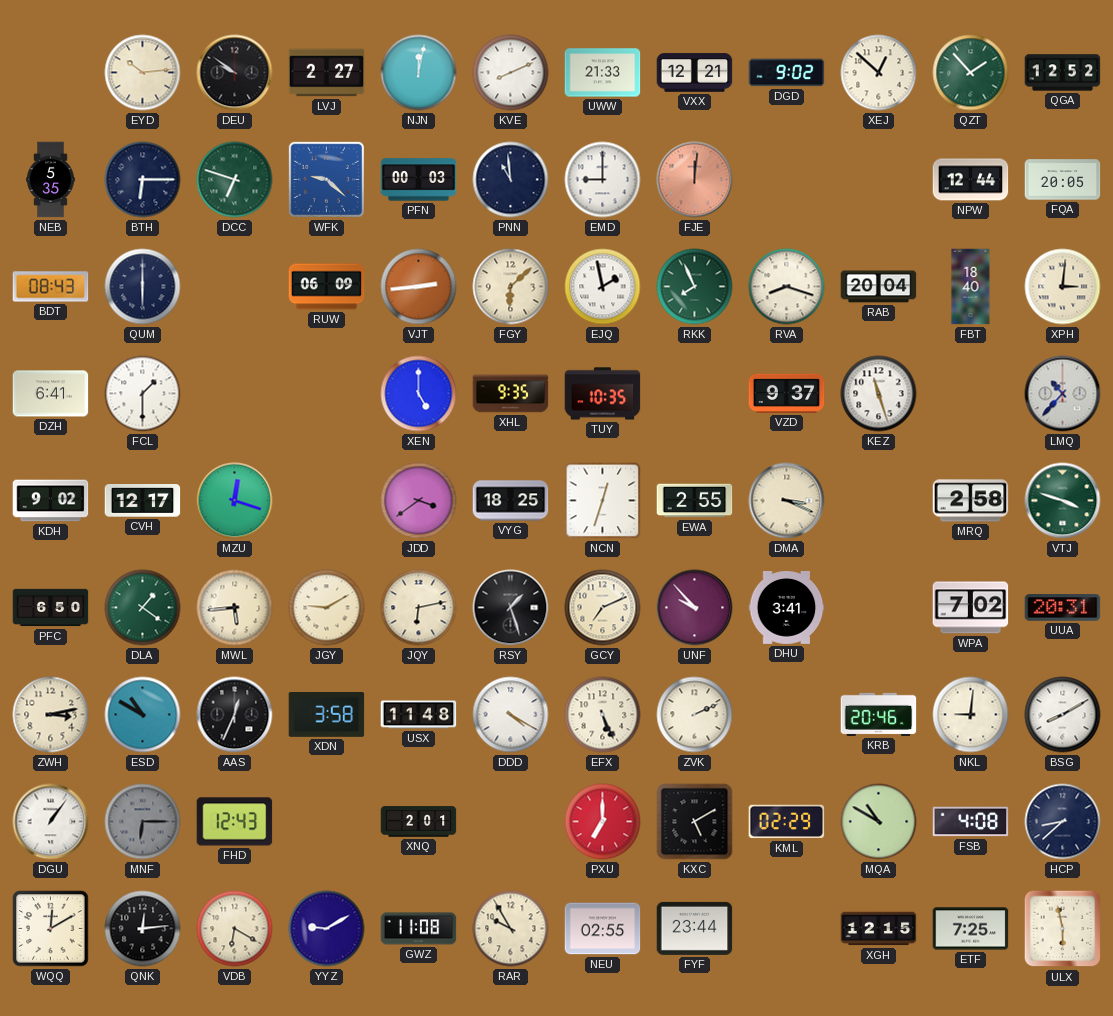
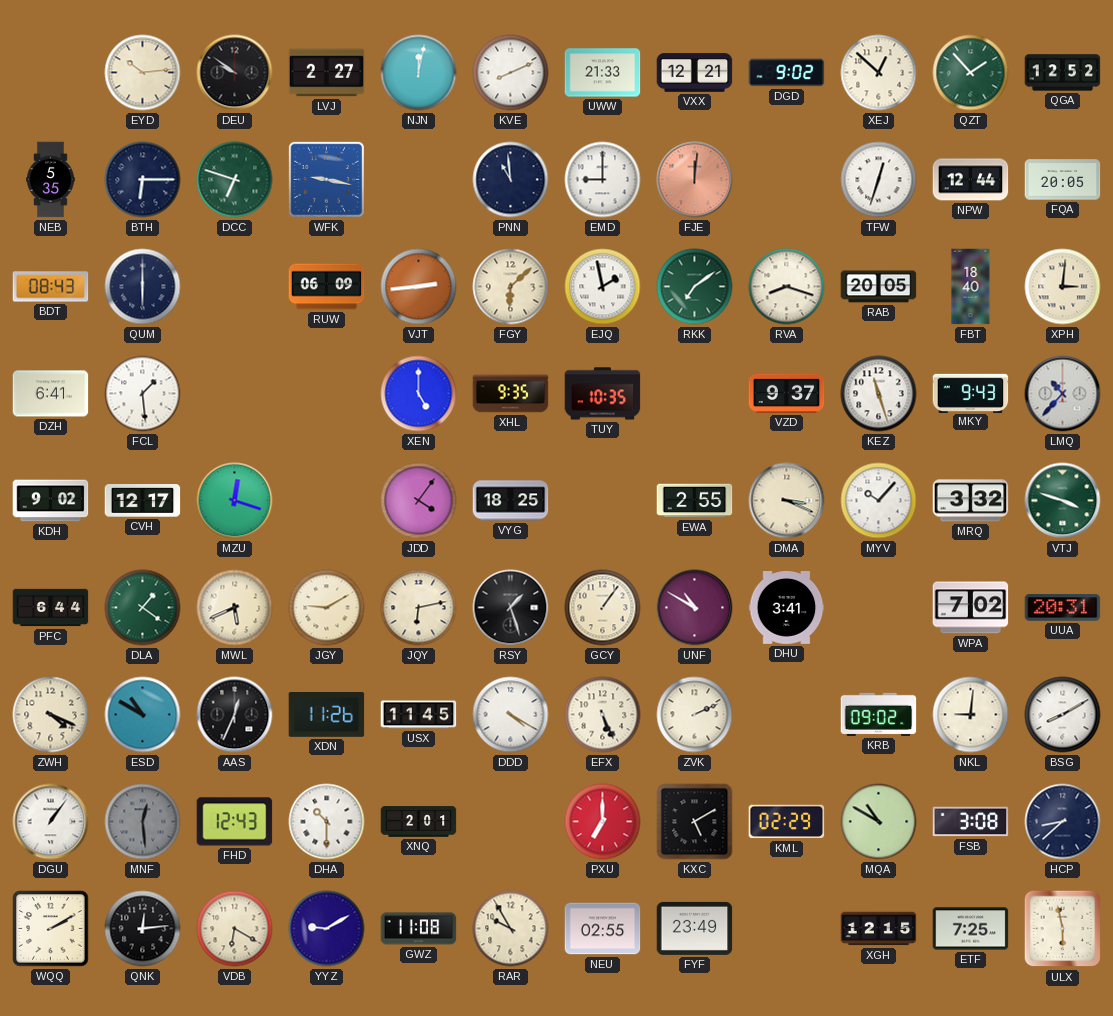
WFK: 9:22 -> 9:17
PFN: 00:03 -> none
TFW: none -> 12:33
RKK: 7:56 -> 7:09
RAB: 20:04 -> 20:05
FCL: 1:30 -> 1:29
MKY: none -> 9:43
JDD: 3:39 -> 4:06
NCN: 12:33 -> none
MYV: none -> 10:07
MRQ: 2:58 -> 3:32
PFC: 6:50 -> 6:44
MWL: 5:44 -> 5:41
GCY: 7:11 -> 1:06
UNF: 9:53 -> 10:50
ZWH: 3:13 -> 4:19
XDN: 3:58 -> 11:26
USX: 11:48 -> 11:45
KRB: 20:46 -> 09:02
MNF: 6:15 -> 12:29
DHA: none -> 10:30
FSB: 4:08 -> 3:08
WQQ: 12:10 -> 2:10
FYF: 23:44 -> 23:49
